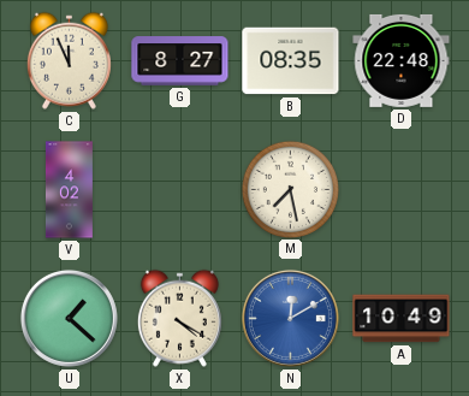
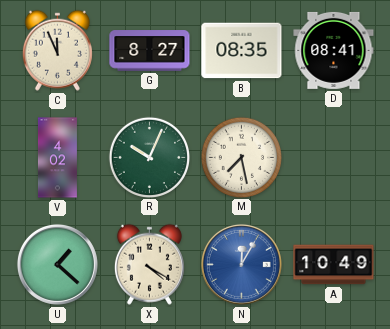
D: 22:48 -> 08:41
R: none -> 10:04
N: 12:10 -> 12:05
